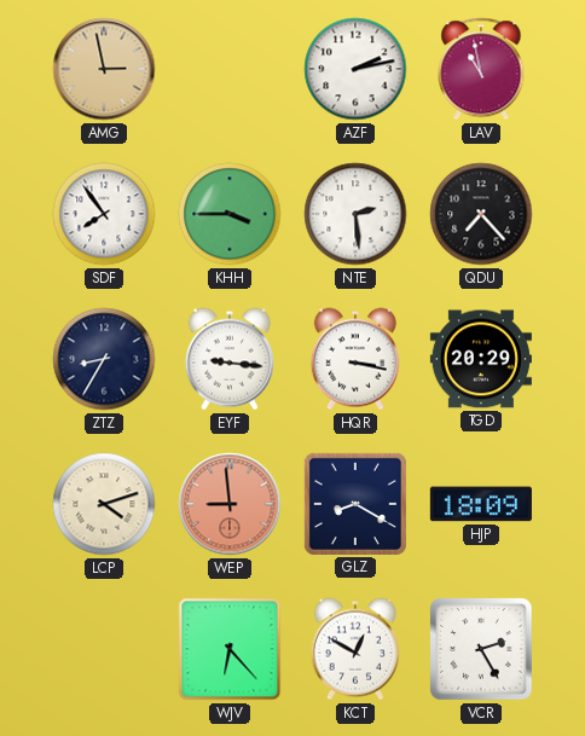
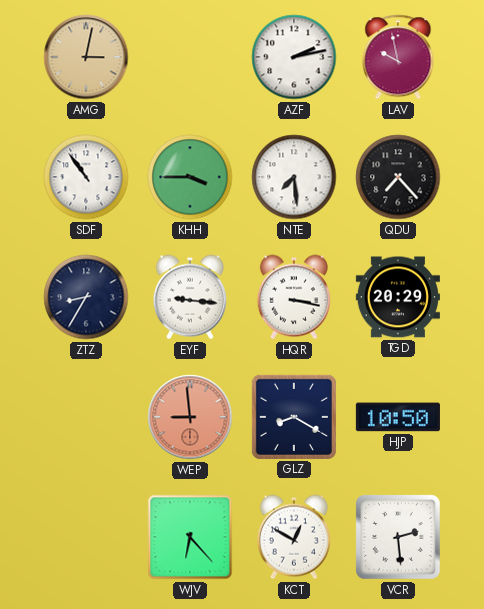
AMG: 2:58 -> 3:02
LAV: 10:58 -> 9:58
SDF: 7:54 -> 10:54
NTE: 2:29 -> 7:29
LCP: 4:12 -> none
HJP: 18:09 -> 10:50
VCR: 2:25 -> 2:29
